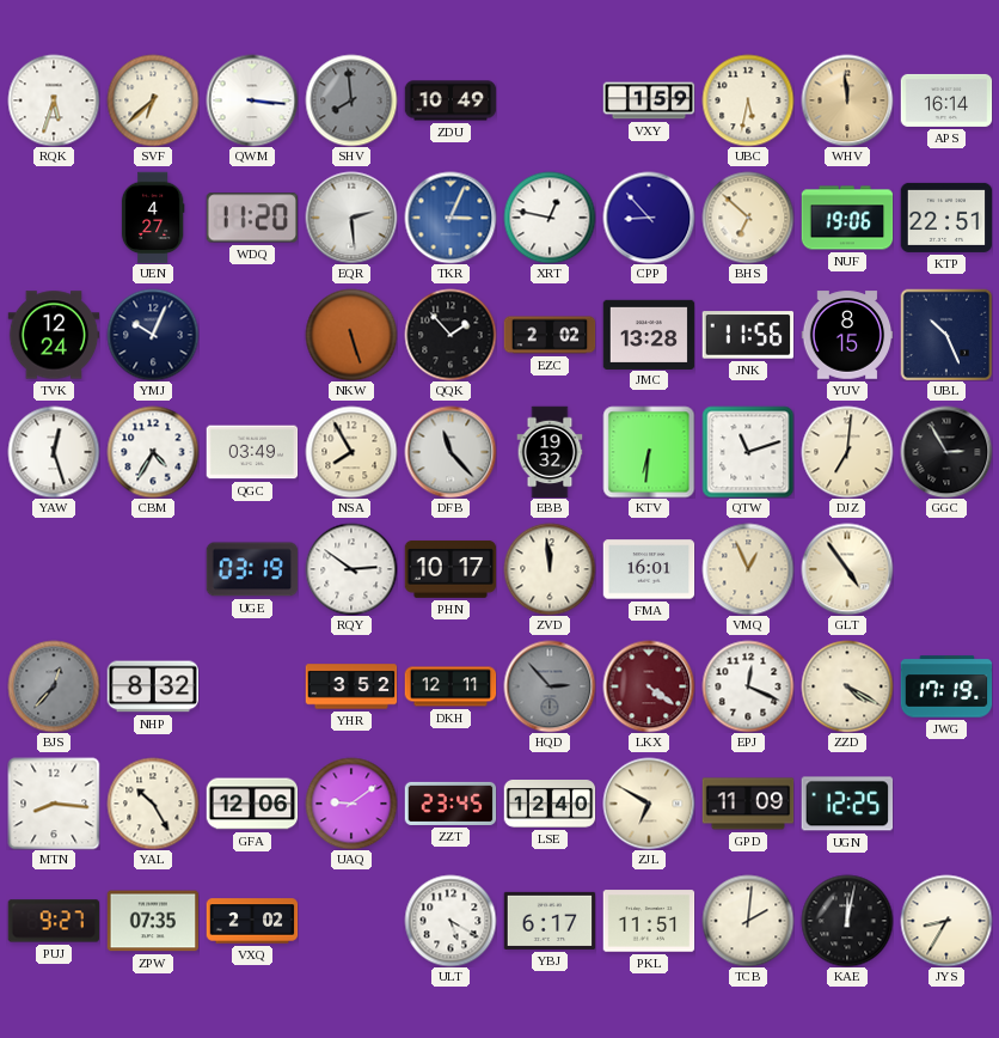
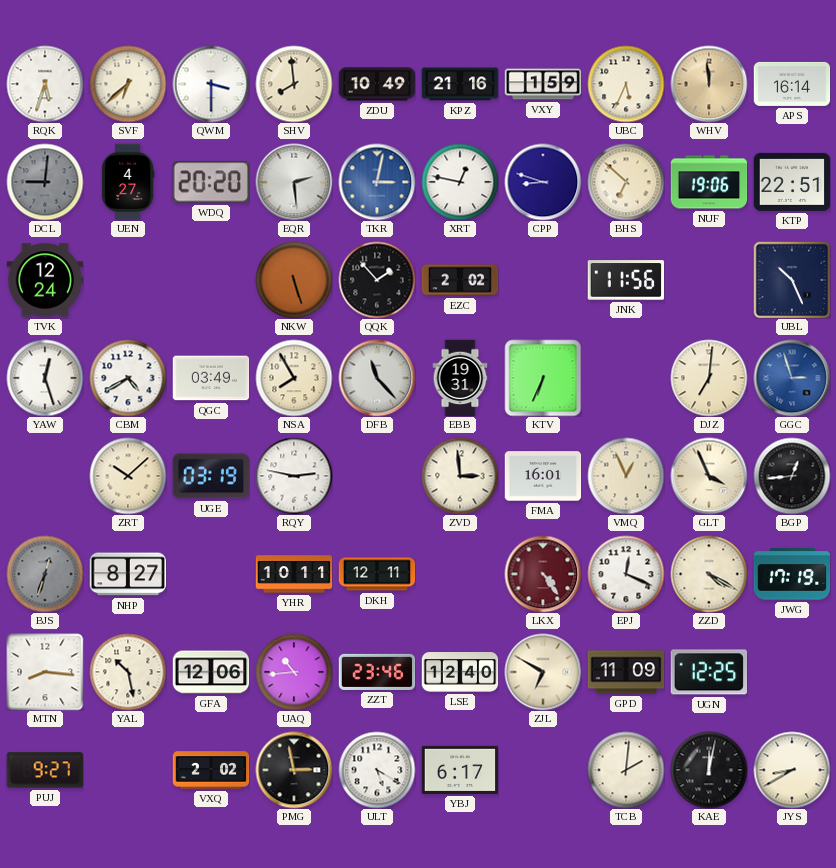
QWM: 3:16 -> 3:30
SHV dial: grey -> cream
KPZ: none -> 21:16
UBC: 5:32 -> 5:34
DCL: none -> 9:01
WDQ: 11:20 -> 20:20
TKR: 3:04 -> 3:02
CPP: 8:53 -> 8:48
YMJ: 10:04 -> none
JMC: 13:28 -> none
YUV: 8:15 -> none
CBM: 4:35 -> 4:40
EBB: 19:32 -> 19:31
KTV: 6:31 -> 6:34
QTW: 11:12 -> none
GGC: 2:55 -> 2:57
GGC dial: black -> blue
ZRT: none -> 10:08
RQY: 2:51 -> 2:47
PHN: 10:17 -> none
ZVD: 11:59 -> 2:59
GLT: 4:54 -> 3:56
BGP: none -> 12:44
BJS: 12:37 -> 12:33
NHP: 8:32 -> 8:27
YHR: 3:52 -> 10:11
HQD: 2:53 -> none
LKX: 4:21 -> 4:24
YAL: 10:25 -> 10:28
UAQ: 9:09 -> 10:44
ZZT: 23:45 -> 23:46
ZPW: 07:35 -> none
PMG: none -> 2:58
PKL: 11:51 -> none
JYS: 8:35 -> 8:40
